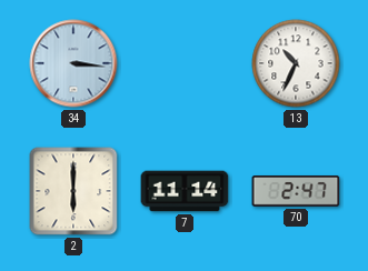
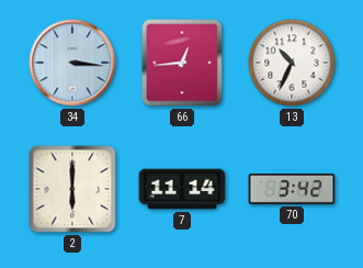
66: none -> 12:44
70: 2:47 -> 3:42
